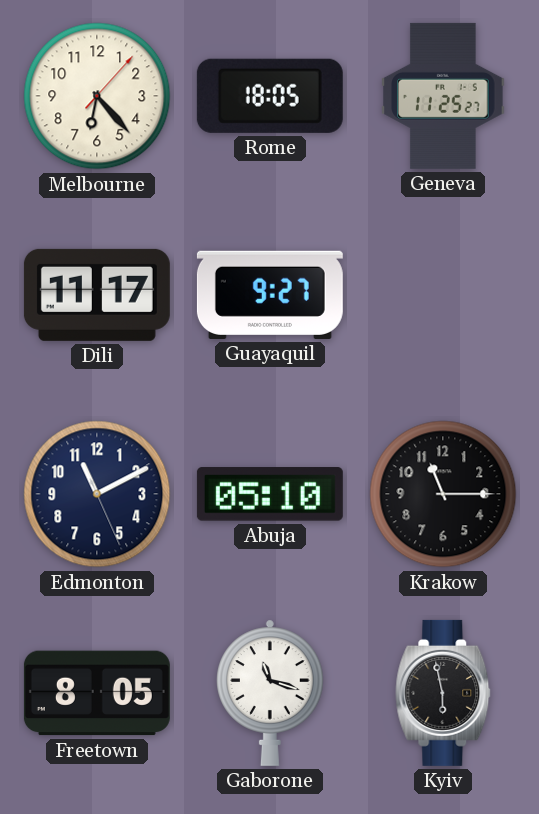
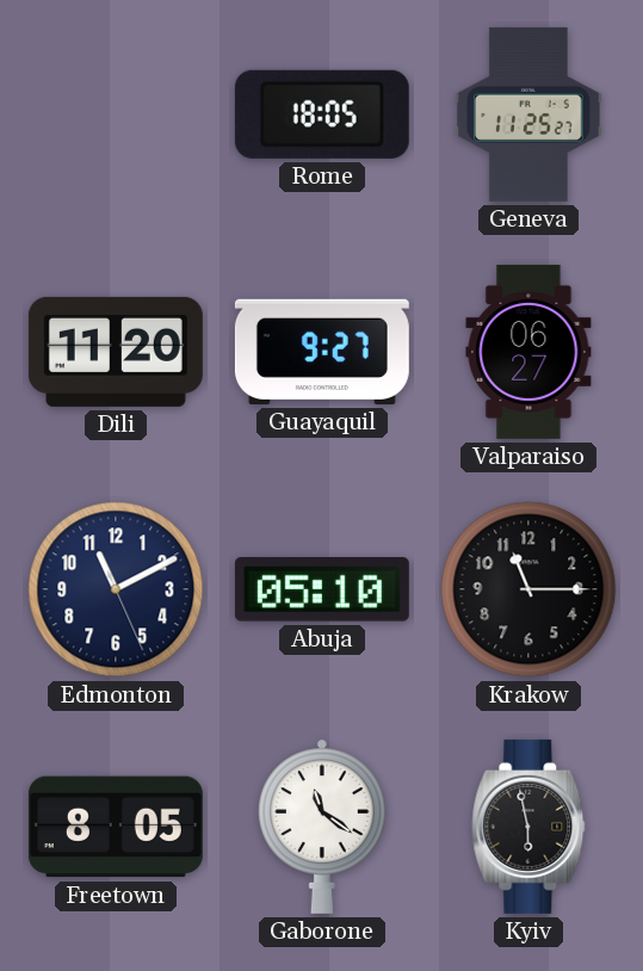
Melbourne: 6:23 -> none
Dili: 11:17 -> 11:20
Valparaiso: none -> 06:27
Gaborone: 11:18 -> 11:21
